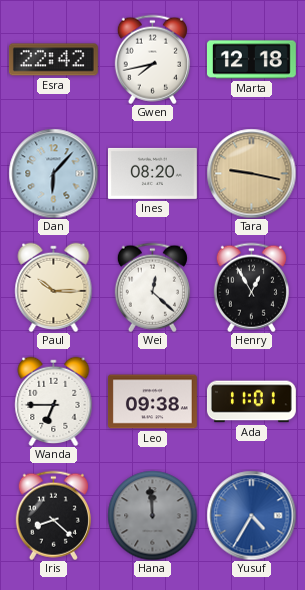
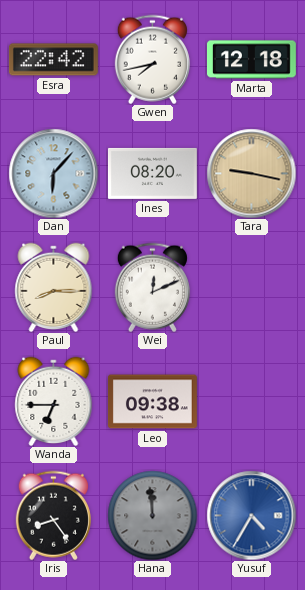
Paul: 10:15 -> 8:15
Wei: 12:22 -> 12:11
Henry: 12:55 -> none
Ada: 11:01 -> none
Iris: 8:22 -> 8:24
